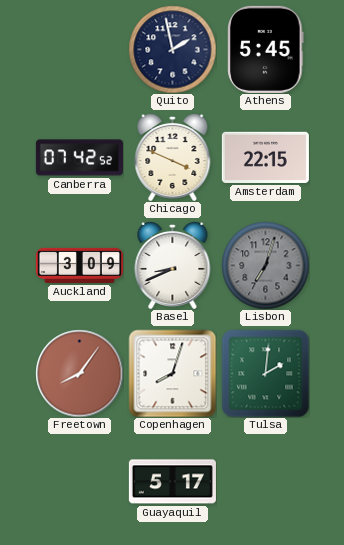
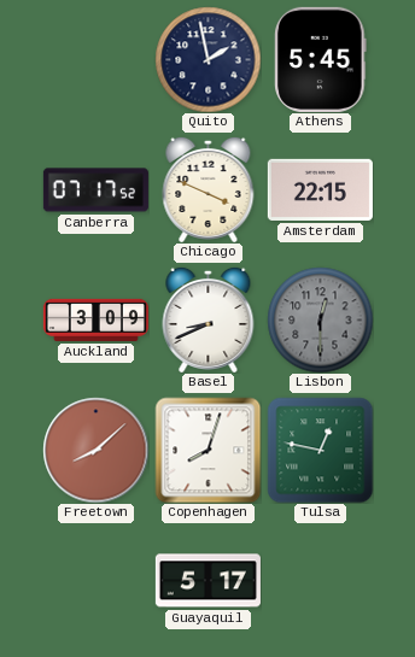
Canberra: 07:42 -> 07:17
Lisbon: 7:03 -> 12:30
Freetown: 8:06 -> 8:08
Tulsa: 2:01 -> 12:47
